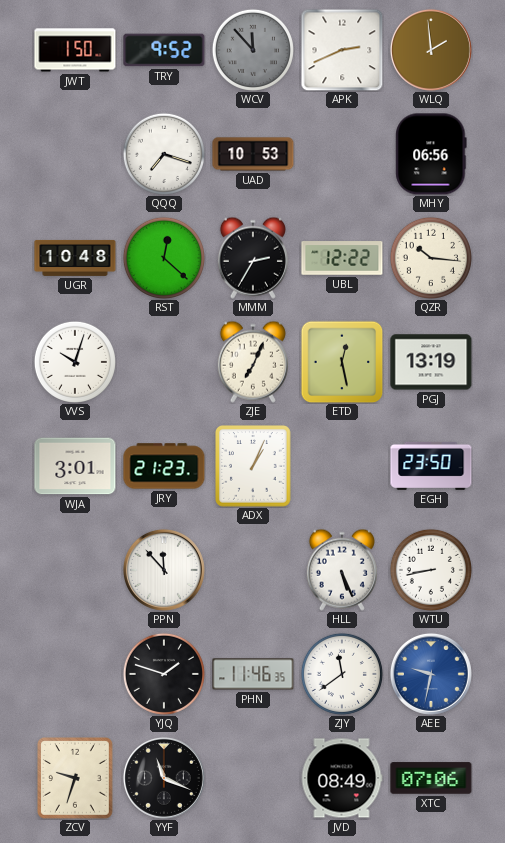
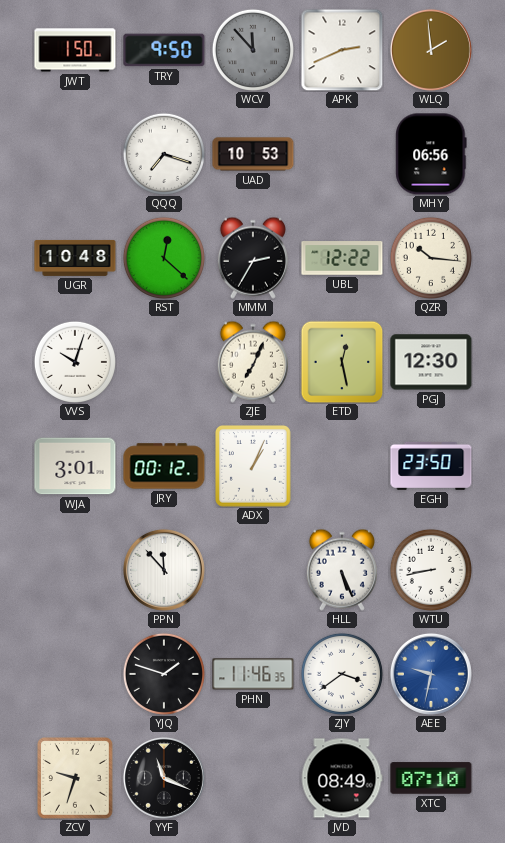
TRY: 9:52 -> 9:50
PGJ: 13:19 -> 12:30
JRY: 21:23 -> 00:12
ZJY: 11:39 -> 3:39
XTC: 07:06 -> 07:10
